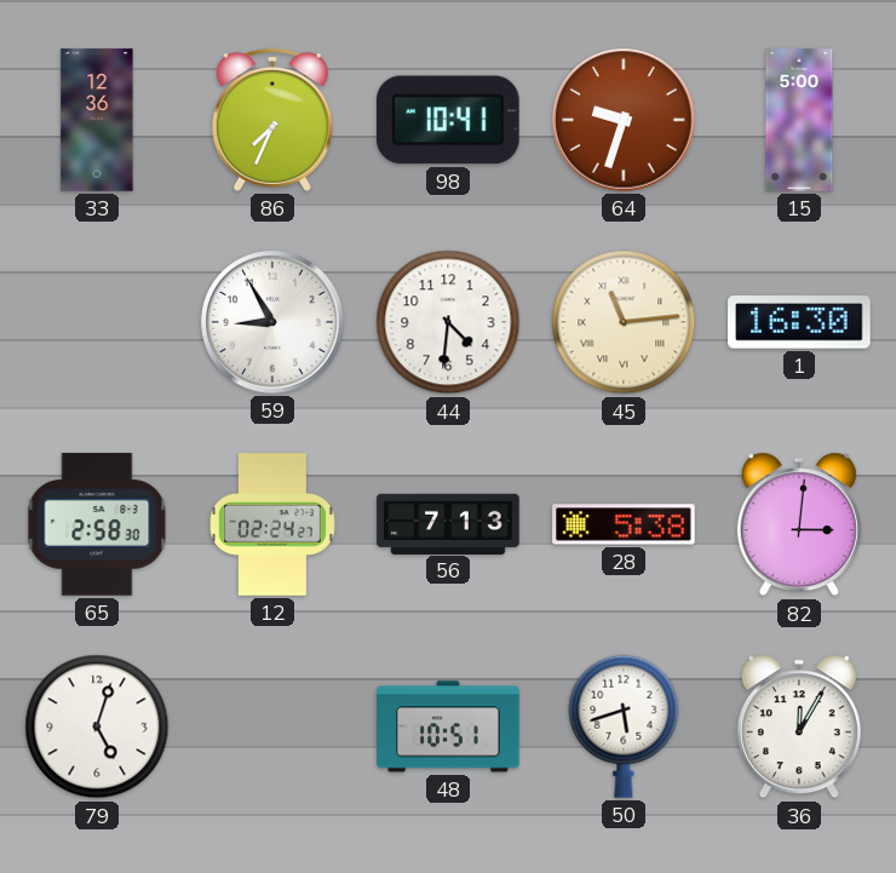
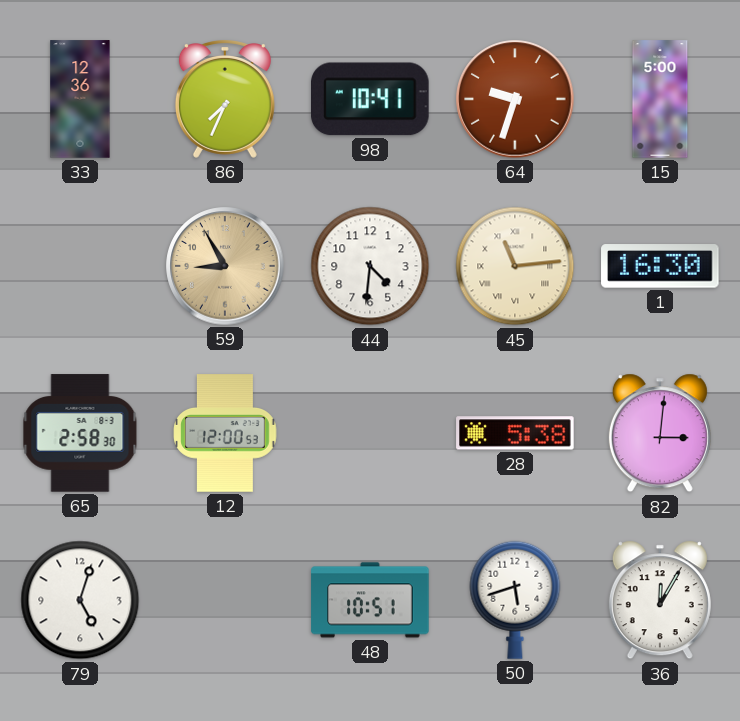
59 dial: white -> champagne
12: 02:24 -> 12:00
56: 7:13 -> none
